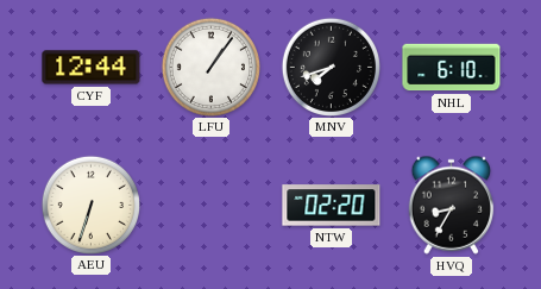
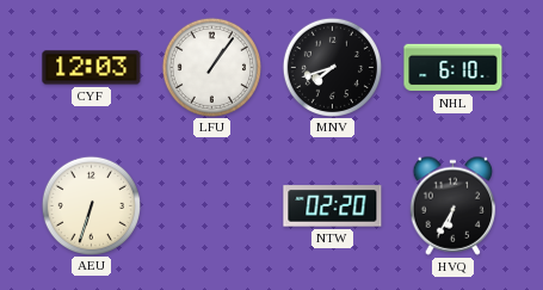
CYF: 12:44 -> 12:03
HVQ: 8:35 -> 6:35
